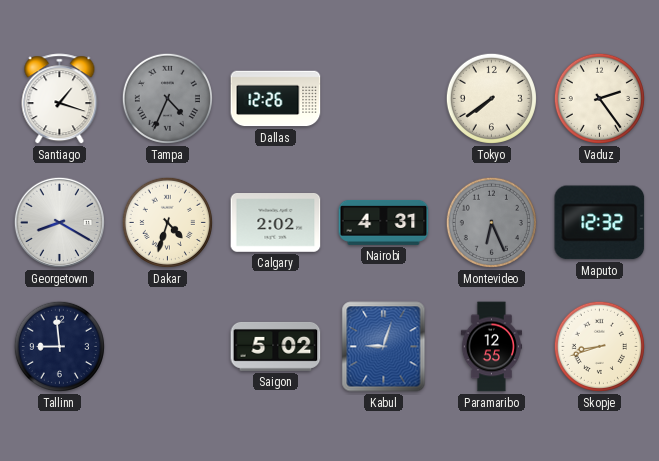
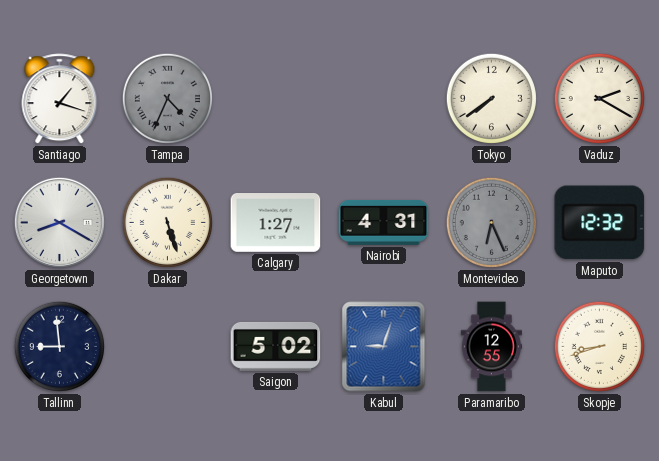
Dallas: 12:26 -> none
Vaduz: 2:24 -> 2:20
Dakar: 4:33 -> 5:27
Calgary: 2:02 -> 1:27
